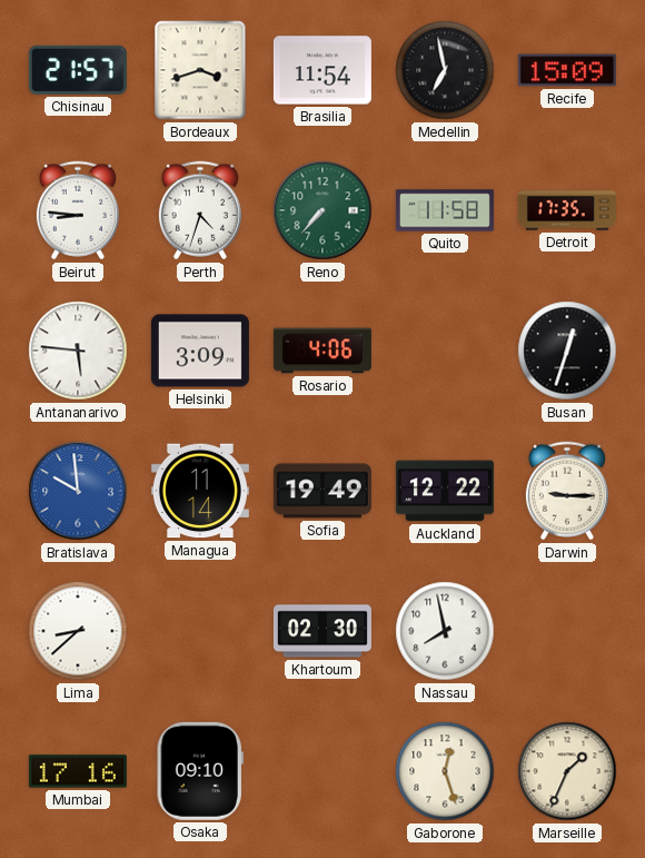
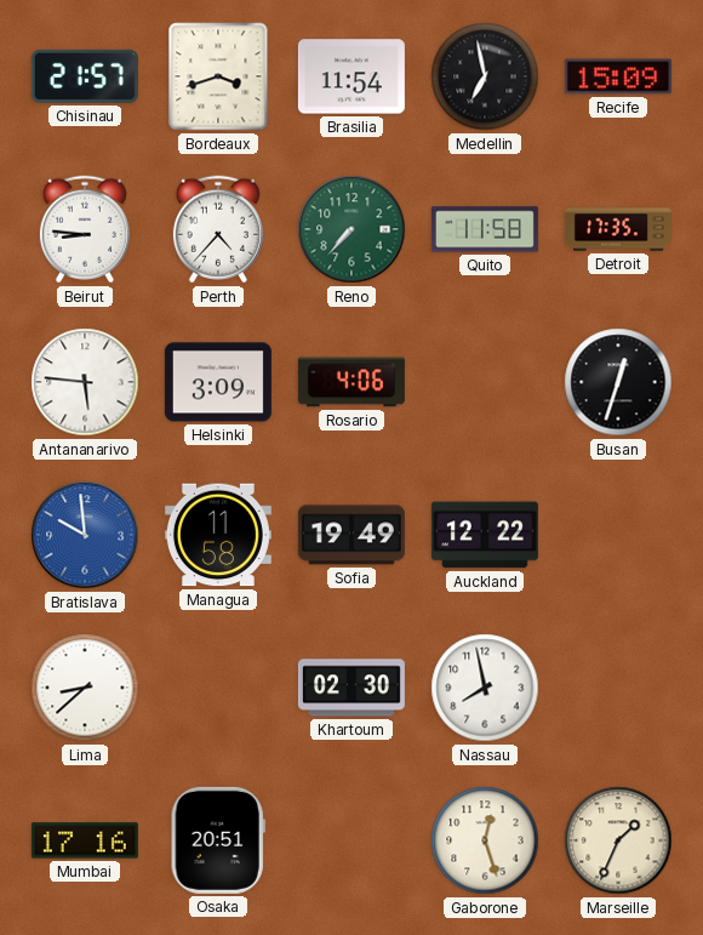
Perth: 4:33 -> 4:37
Managua: 11:14 -> 11:58
Darwin: 9:15 -> none
Osaka: 09:10 -> 20:51
